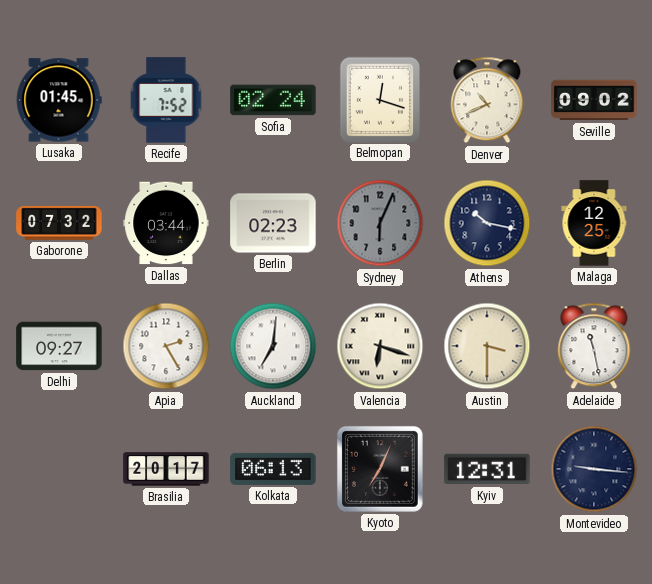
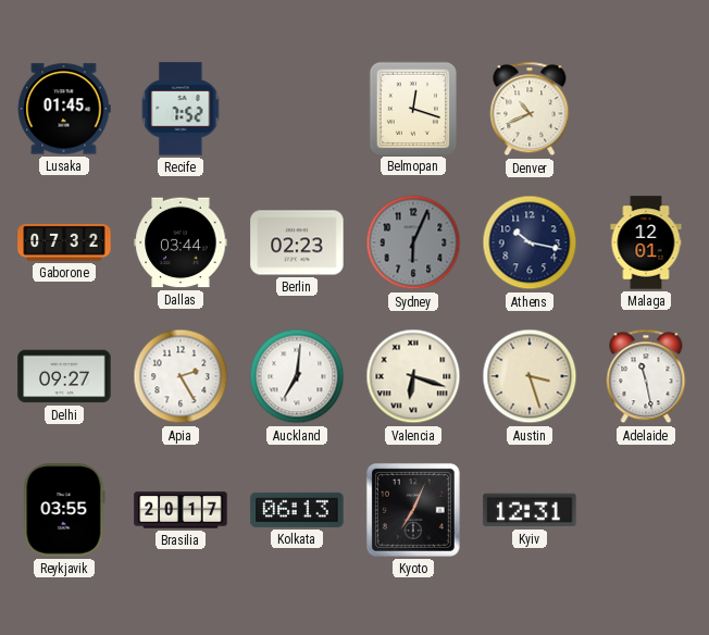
Sofia: 02:24 -> none
Seville: 09:02 -> none
Malaga: 12:25 -> 12:01
Austin: 3:30 -> 3:27
Reykjavik: none -> 03:55
Montevideo: 9:16 -> none
